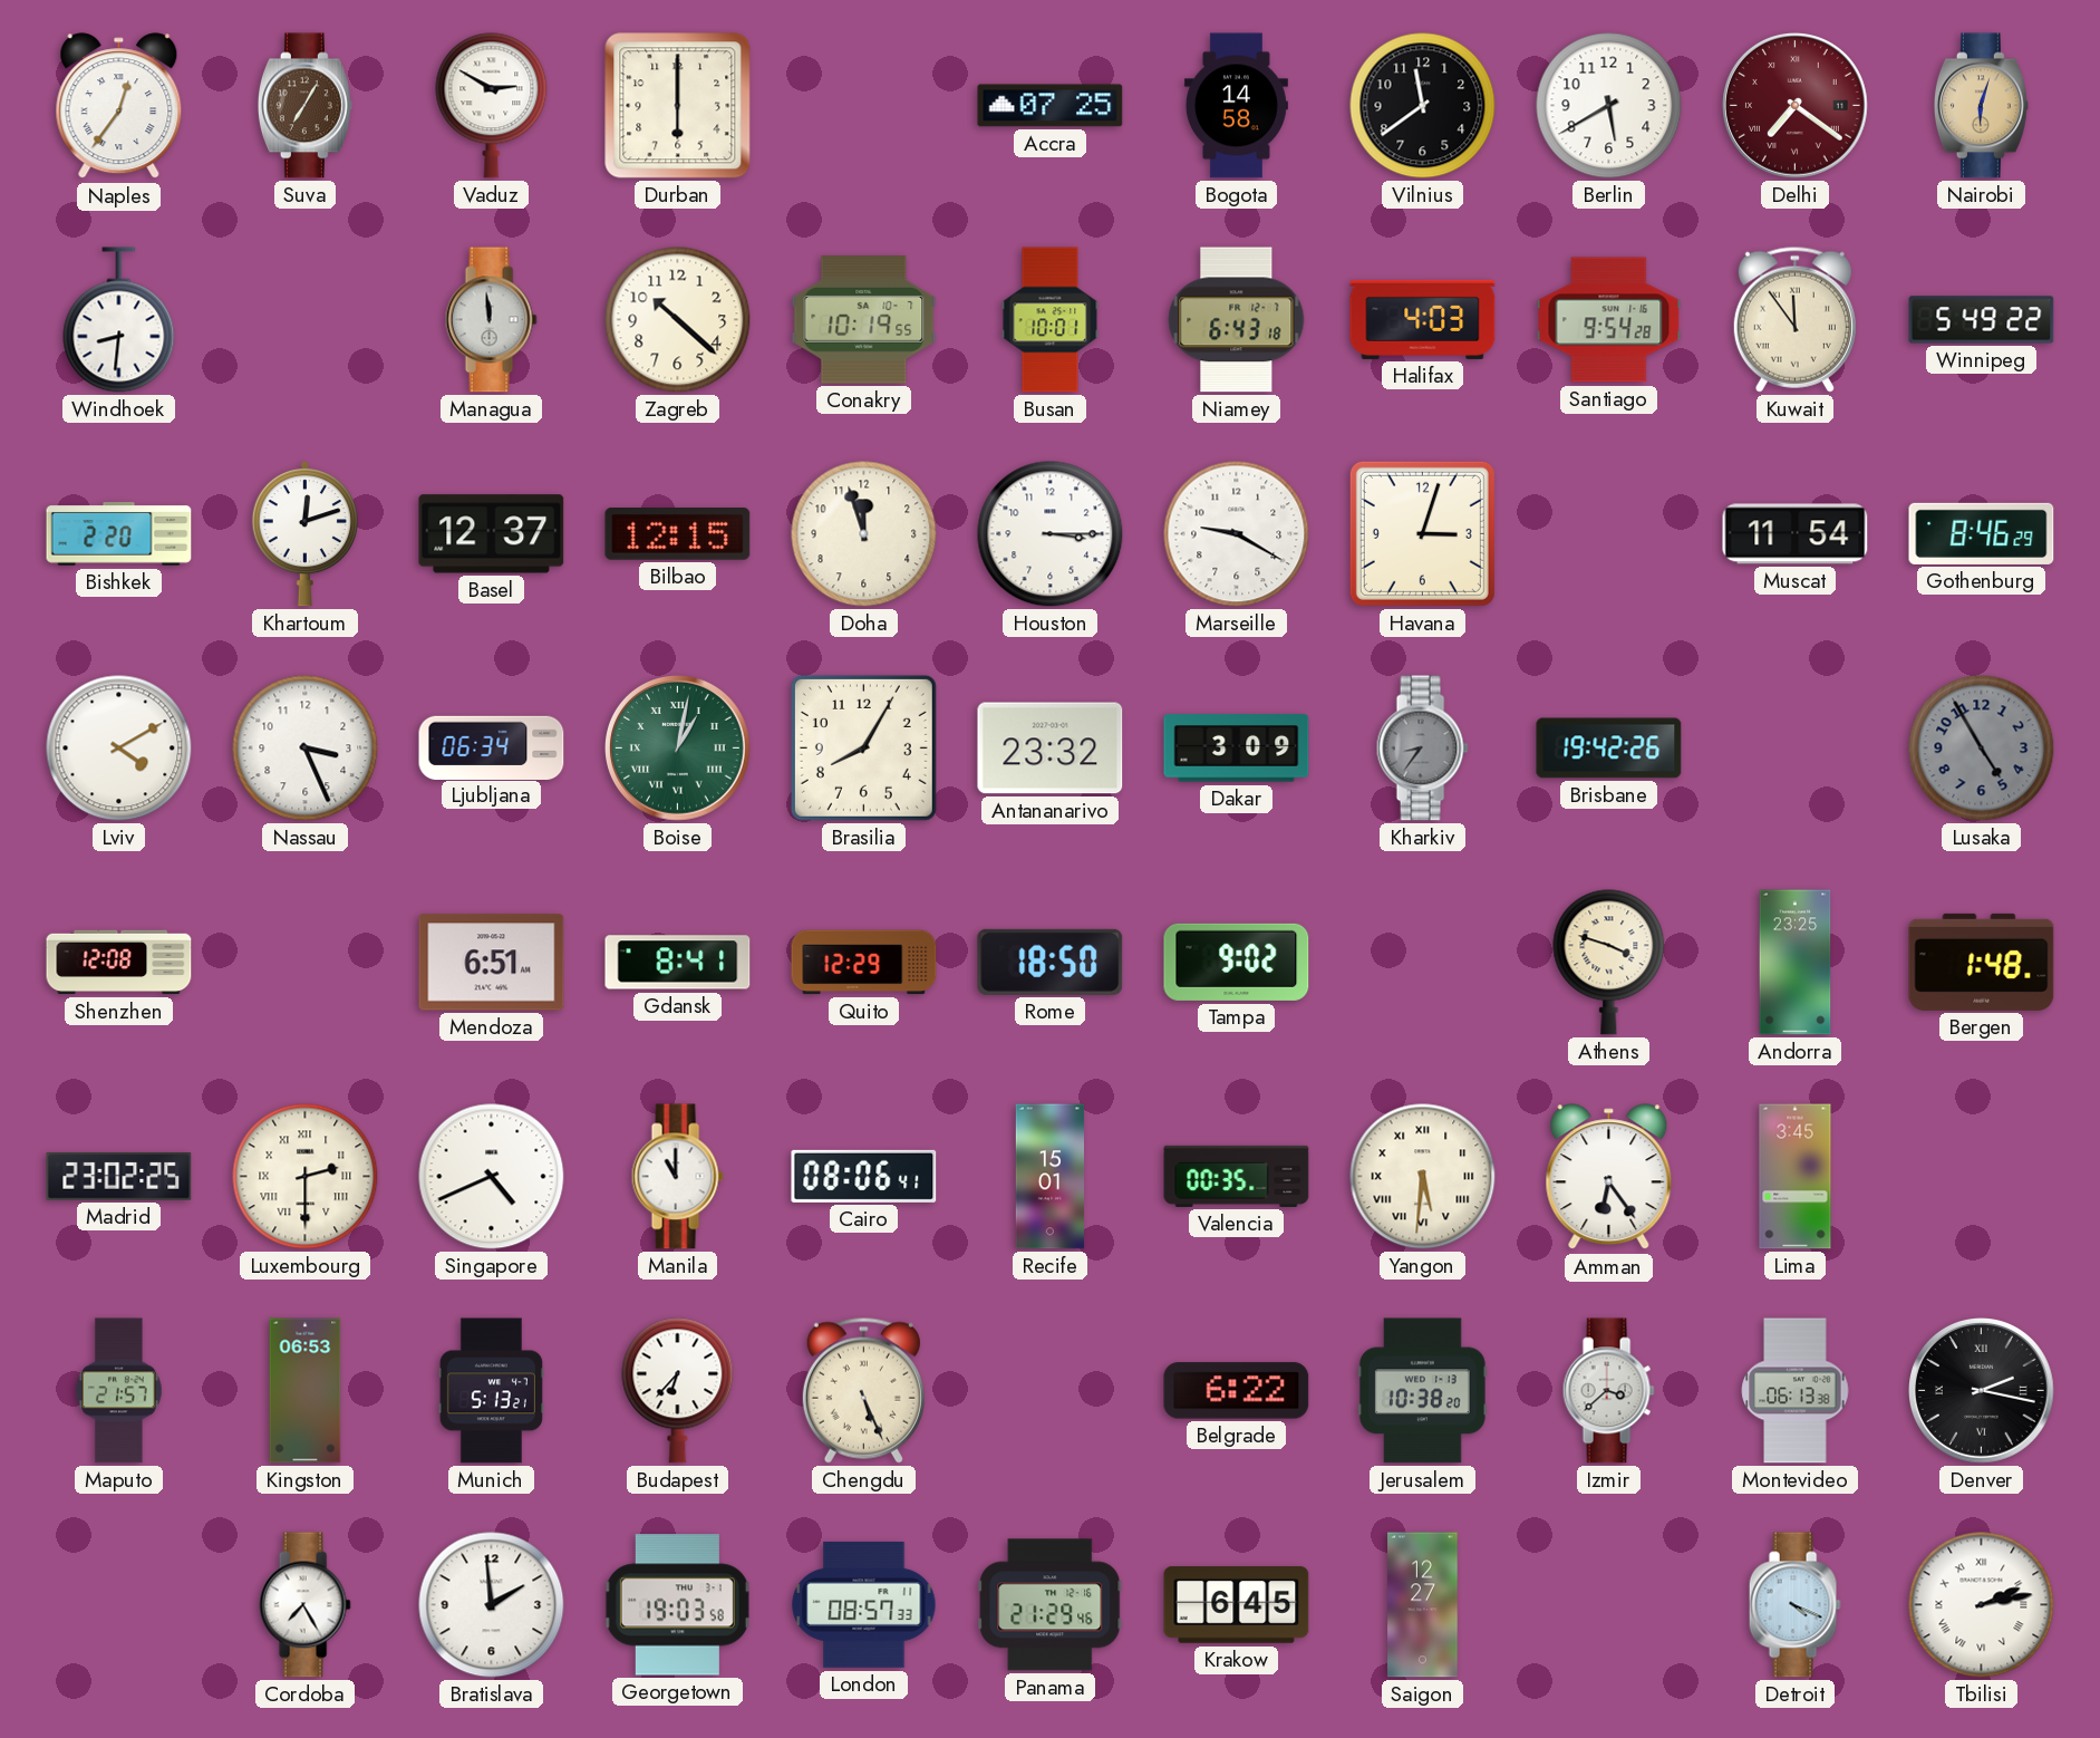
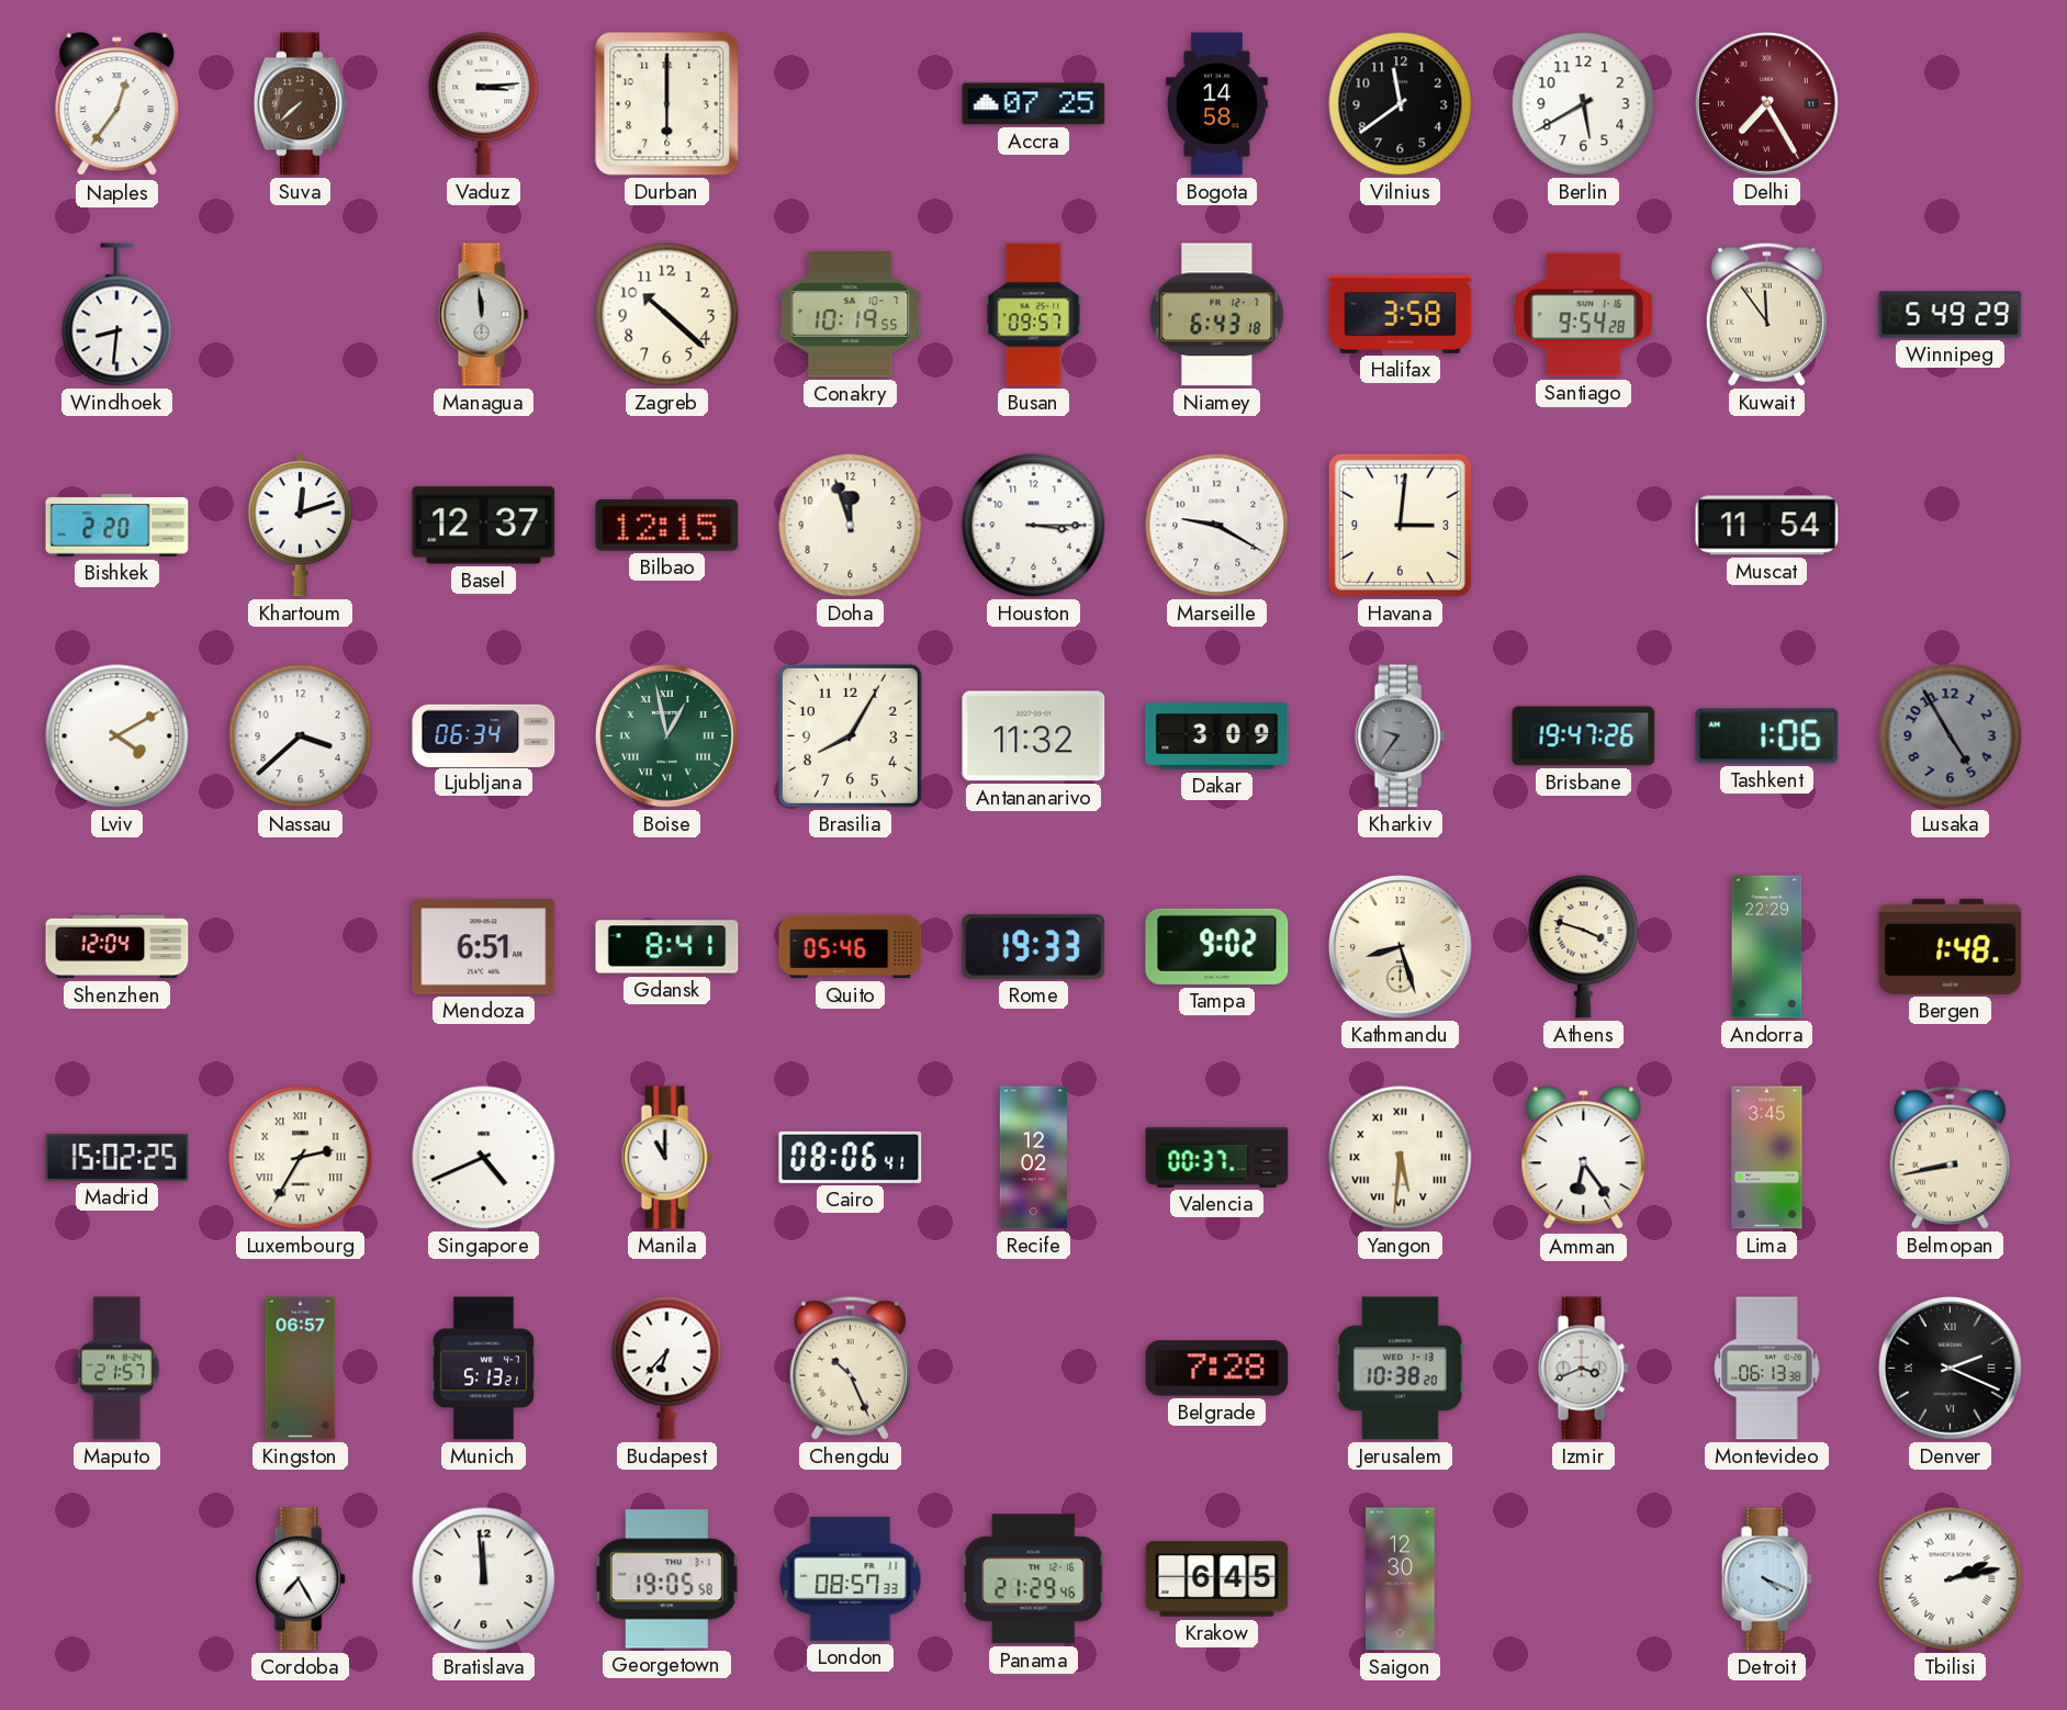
Suva: 7:05 -> 7:38
Vaduz: 2:50 -> 3:14
Delhi: 7:21 -> 7:25
Nairobi: 6:03 -> none
Busan: 10:01 -> 09:57
Halifax: 4:03 -> 3:58
Winnipeg: 5:49:22 -> 5:49:29
Havana: 3:03 -> 3:01
Gothenburg: 8:46 -> none
Nassau: 3:26 -> 3:38
Boise: 1:02 -> 12:58
Antananarivo: 23:32 -> 11:32
Kharkiv: 8:36 -> 9:36
Brisbane: 19:42 -> 19:47
Tashkent: none -> 1:06
Shenzhen: 12:08 -> 12:04
Quito: 12:29 -> 05:46
Rome: 18:50 -> 19:33
Kathmandu: none -> 8:27
Andorra: 23:25 -> 22:29
Madrid: 23:02 -> 15:02
Luxembourg: 2:30 -> 2:35
Recife: 15:01 -> 12:02
Valencia: 00:35 -> 00:37
Belmopan: none -> 8:43
Kingston: 06:53 -> 06:57
Chengdu: 5:26 -> 10:26
Belgrade: 6:22 -> 7:28
Izmir: 3:38 -> 3:41
Denver: 2:17 -> 2:19
Bratislava: 1:59 -> 11:59
Georgetown: 19:03 -> 19:05
Saigon: 12:27 -> 12:30
